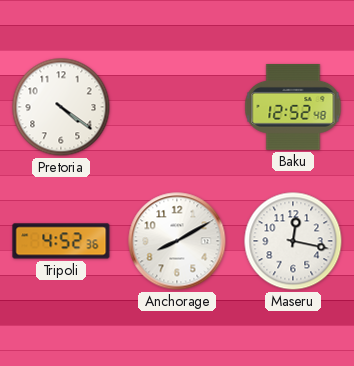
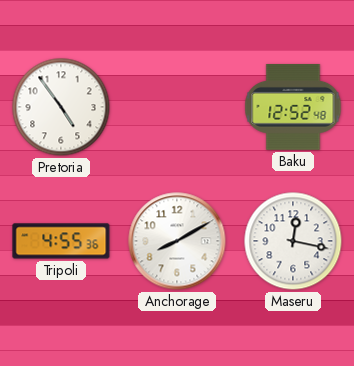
Pretoria: 4:21 -> 4:54
Tripoli: 4:52 -> 4:55
